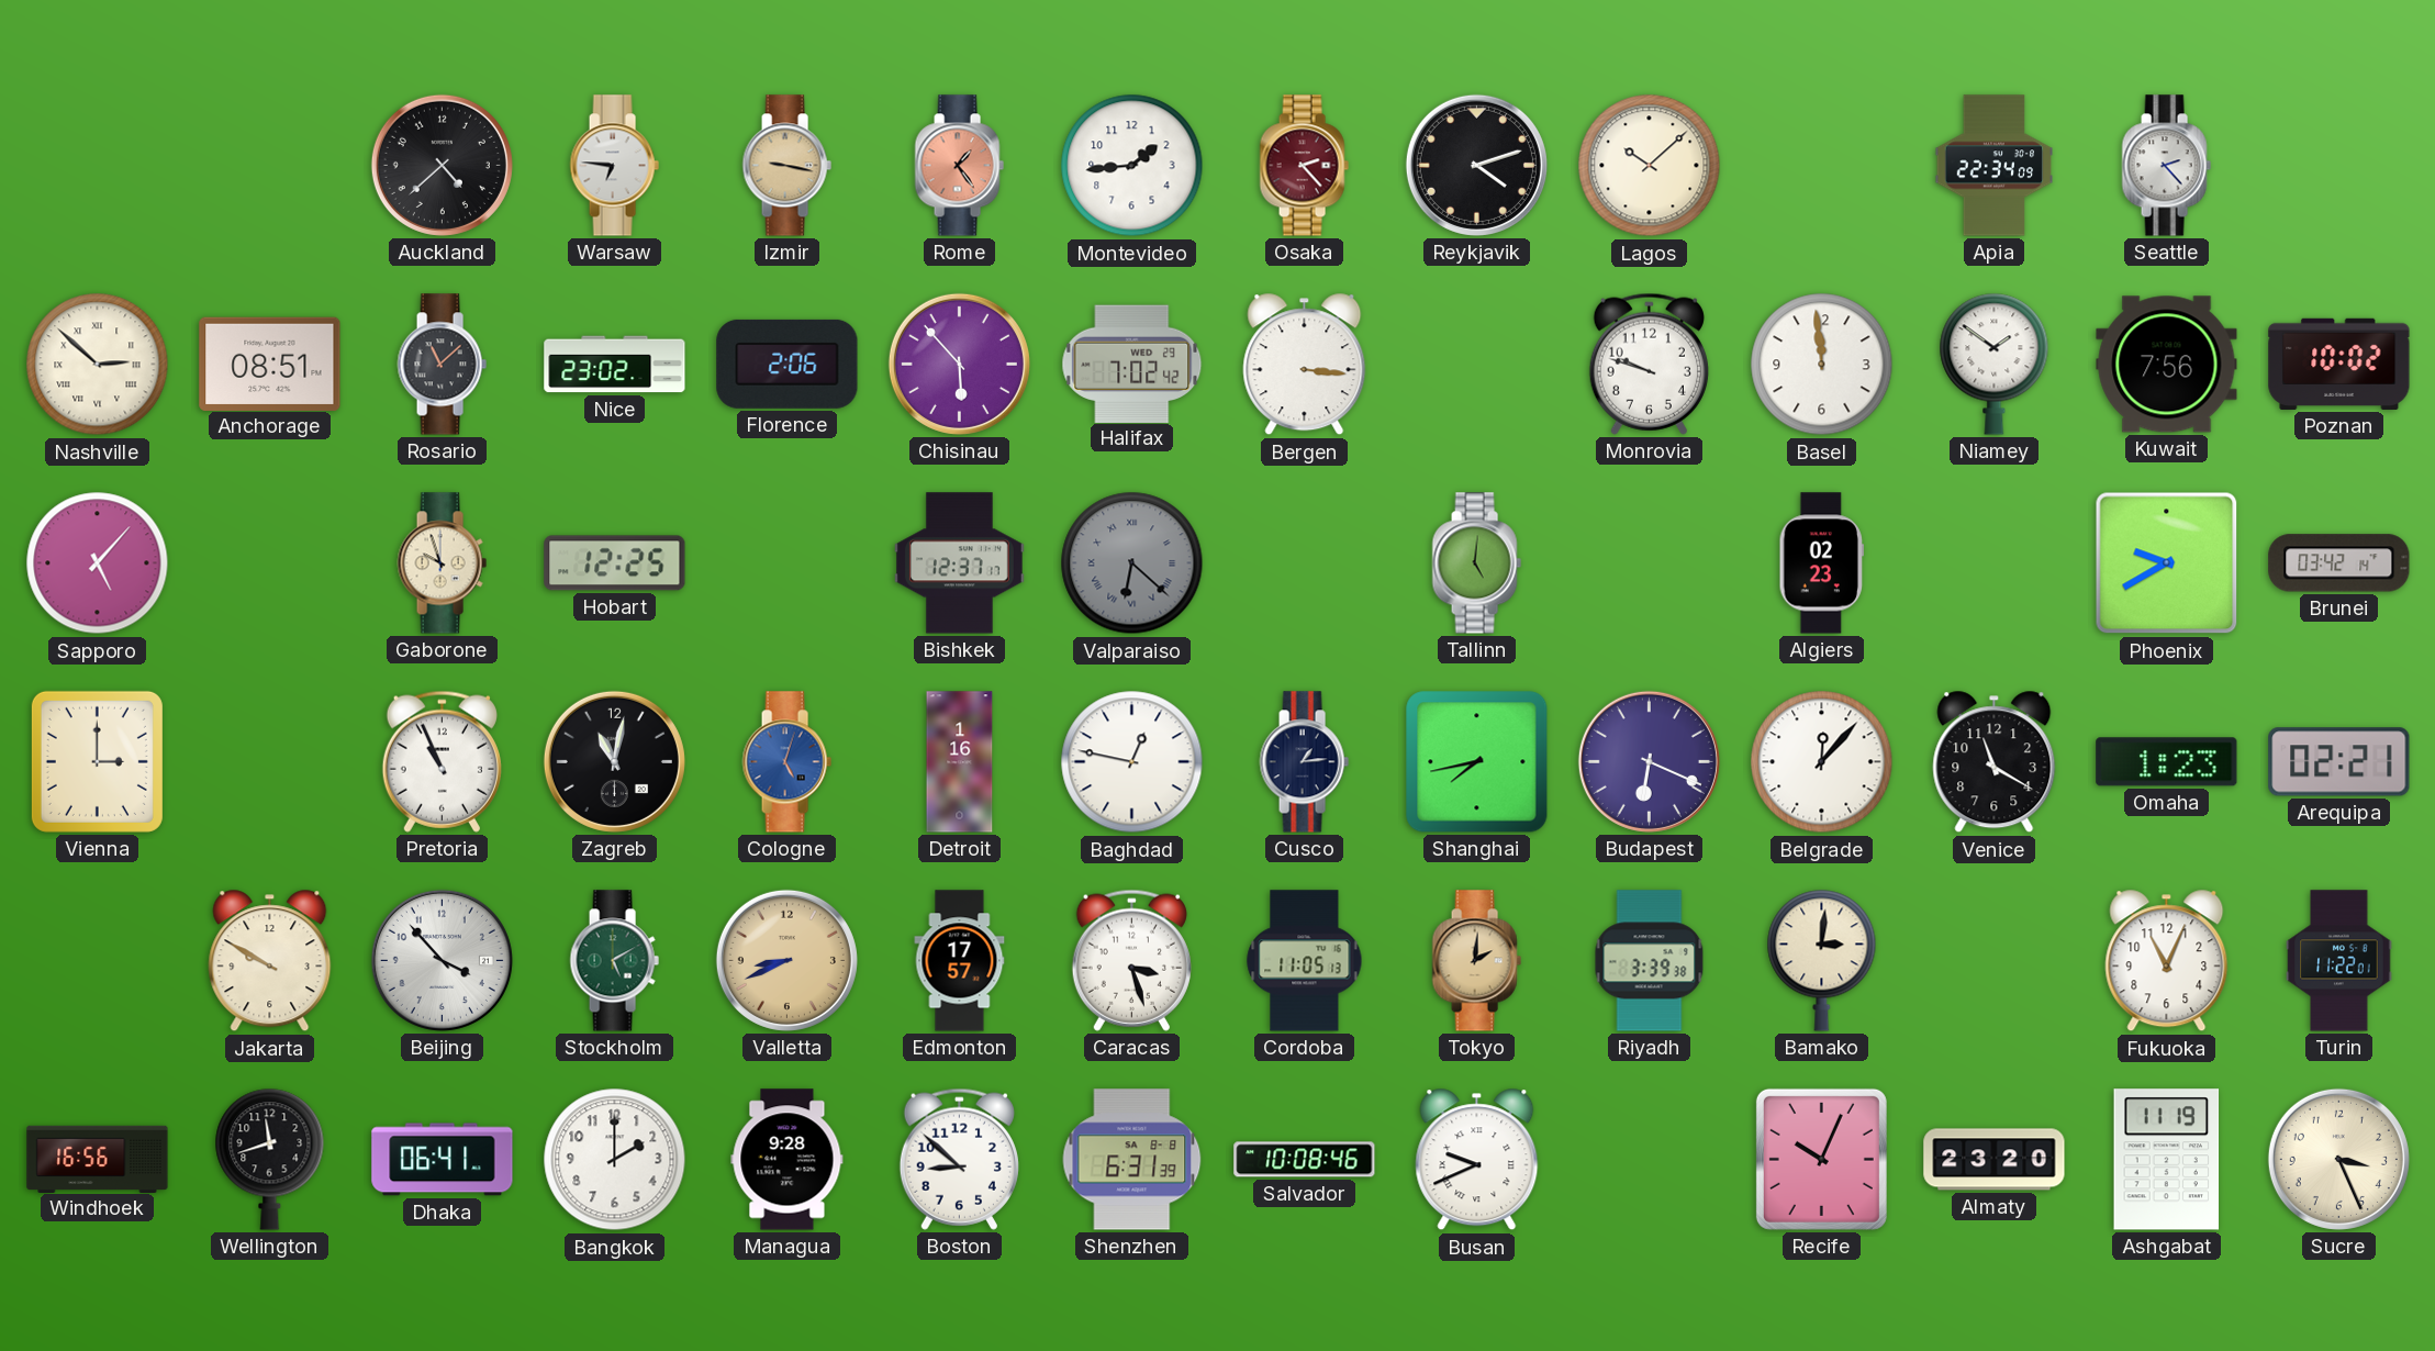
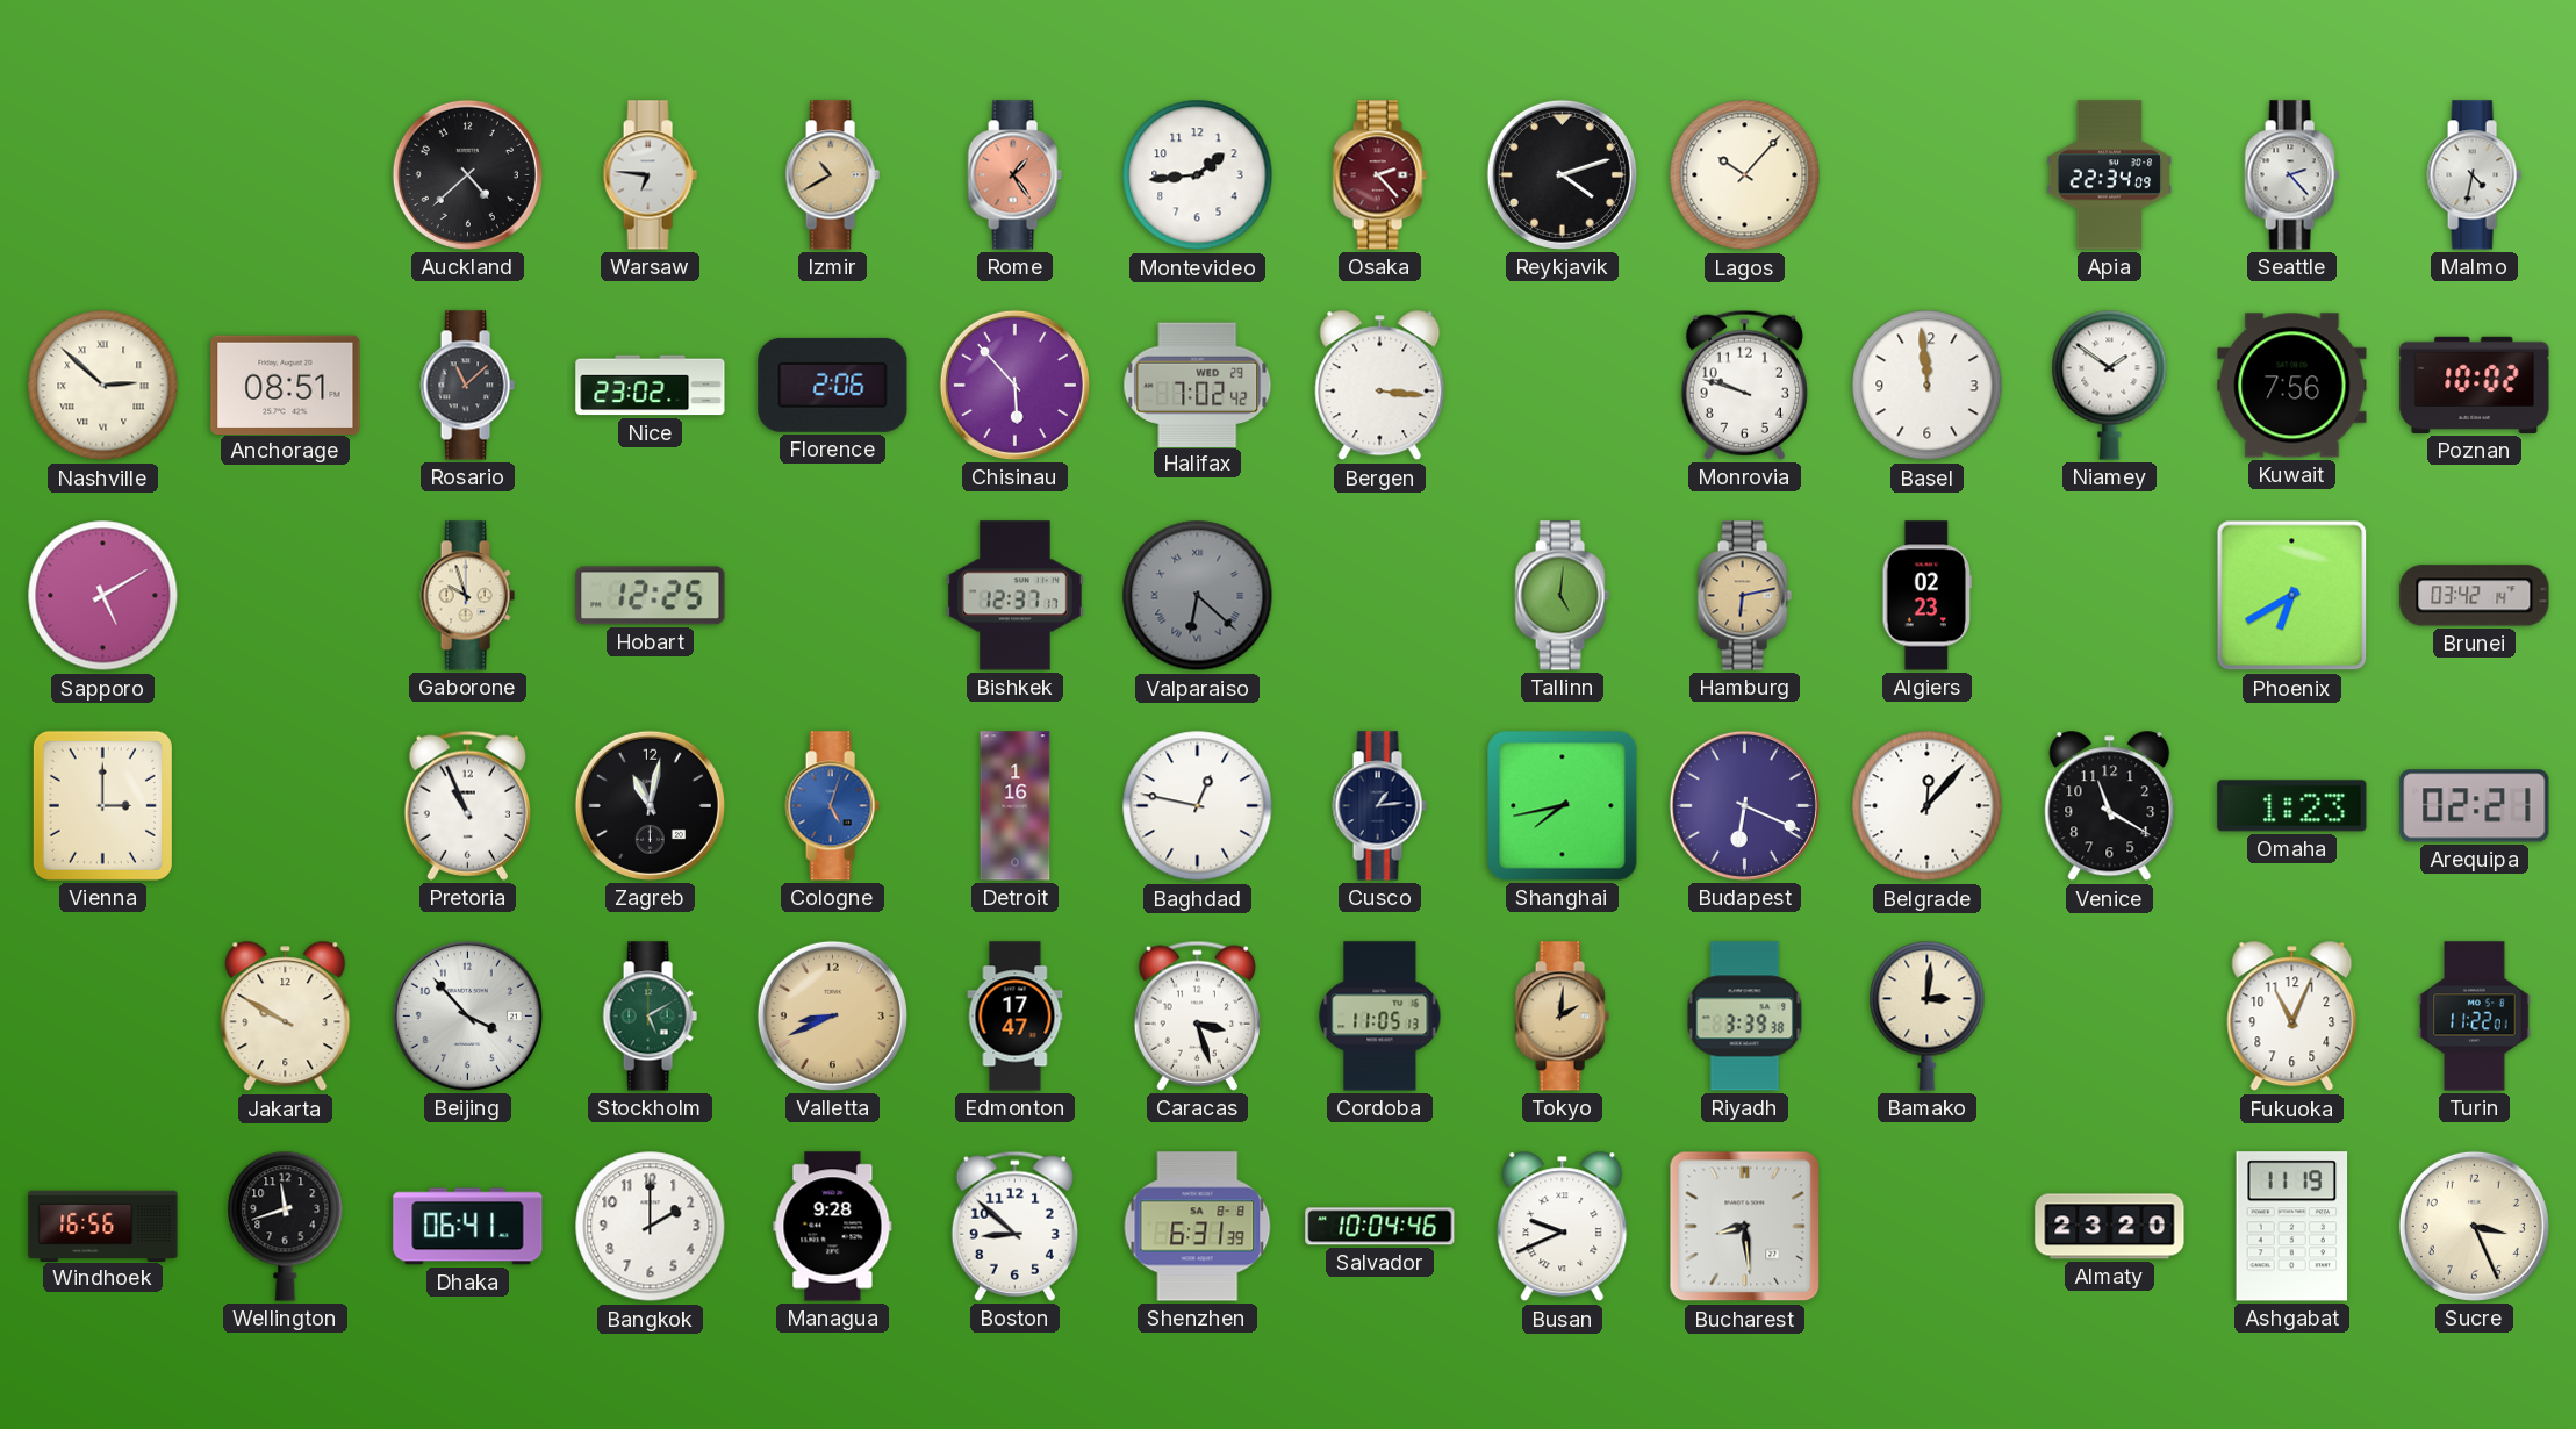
Izmir: 9:17 -> 10:40
Lagos: 10:08 -> 10:07
Malmo: none -> 4:32
Sapporo: 5:07 -> 5:10
Hamburg: none -> 6:13
Phoenix: 9:40 -> 6:40
Edmonton: 17:57 -> 17:47
Salvador: 10:08 -> 10:04
Bucharest: none -> 8:29
Recife: 10:04 -> none
